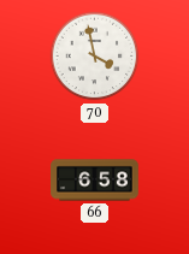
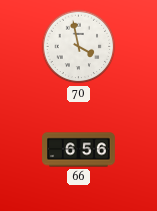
66: 6:58 -> 6:56
